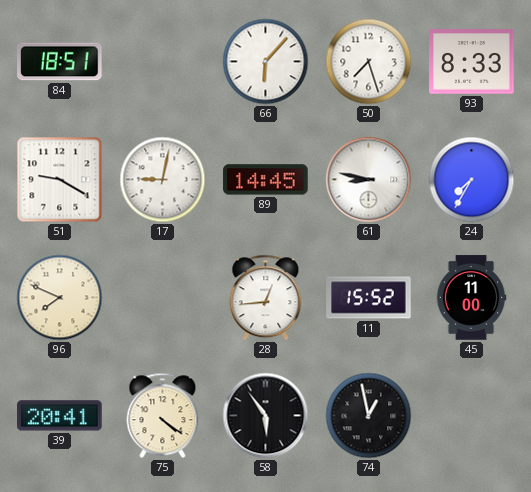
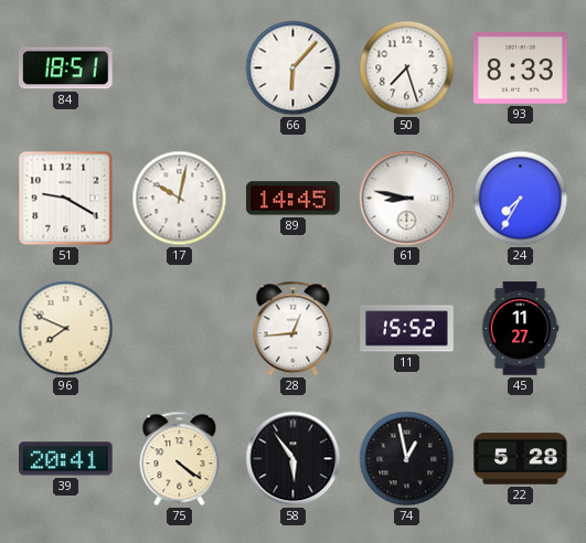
17: 9:02 -> 10:02
45: 11:00 -> 11:27
22: none -> 5:28
